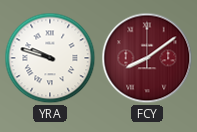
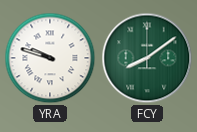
FCY dial: burgundy -> green
